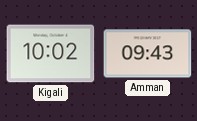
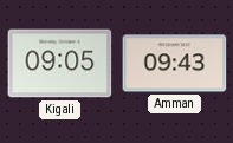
Kigali: 10:02 -> 09:05
